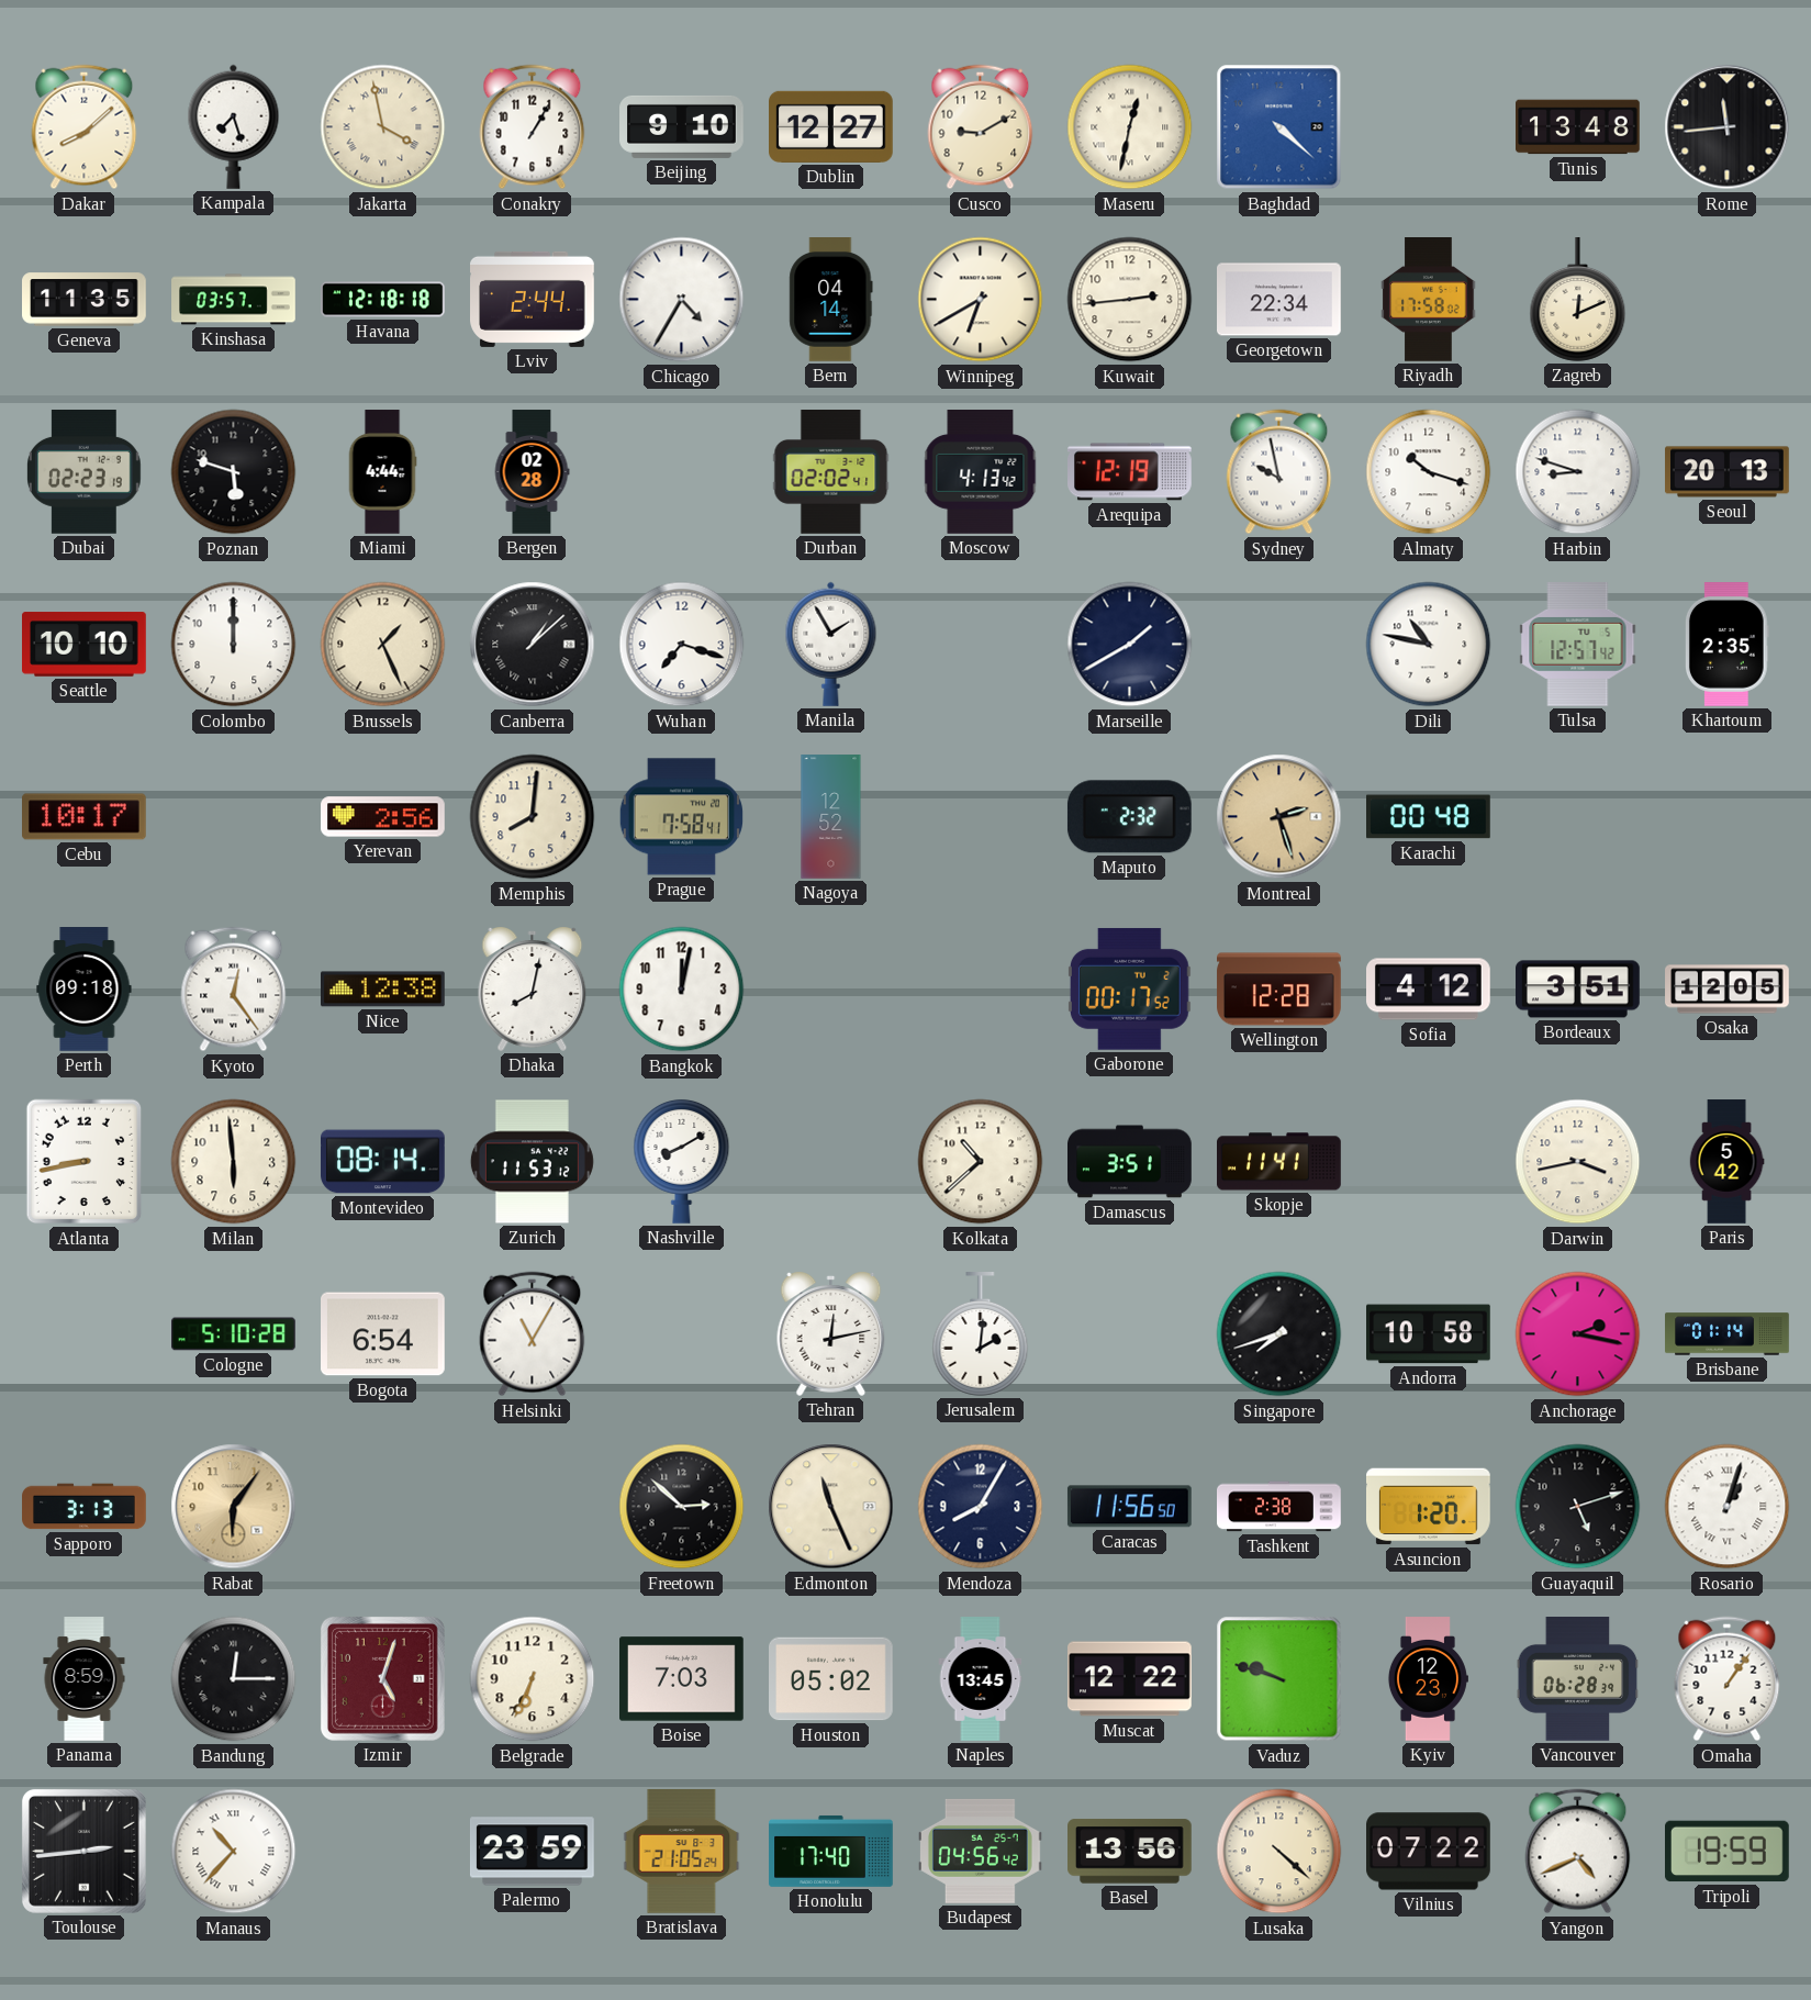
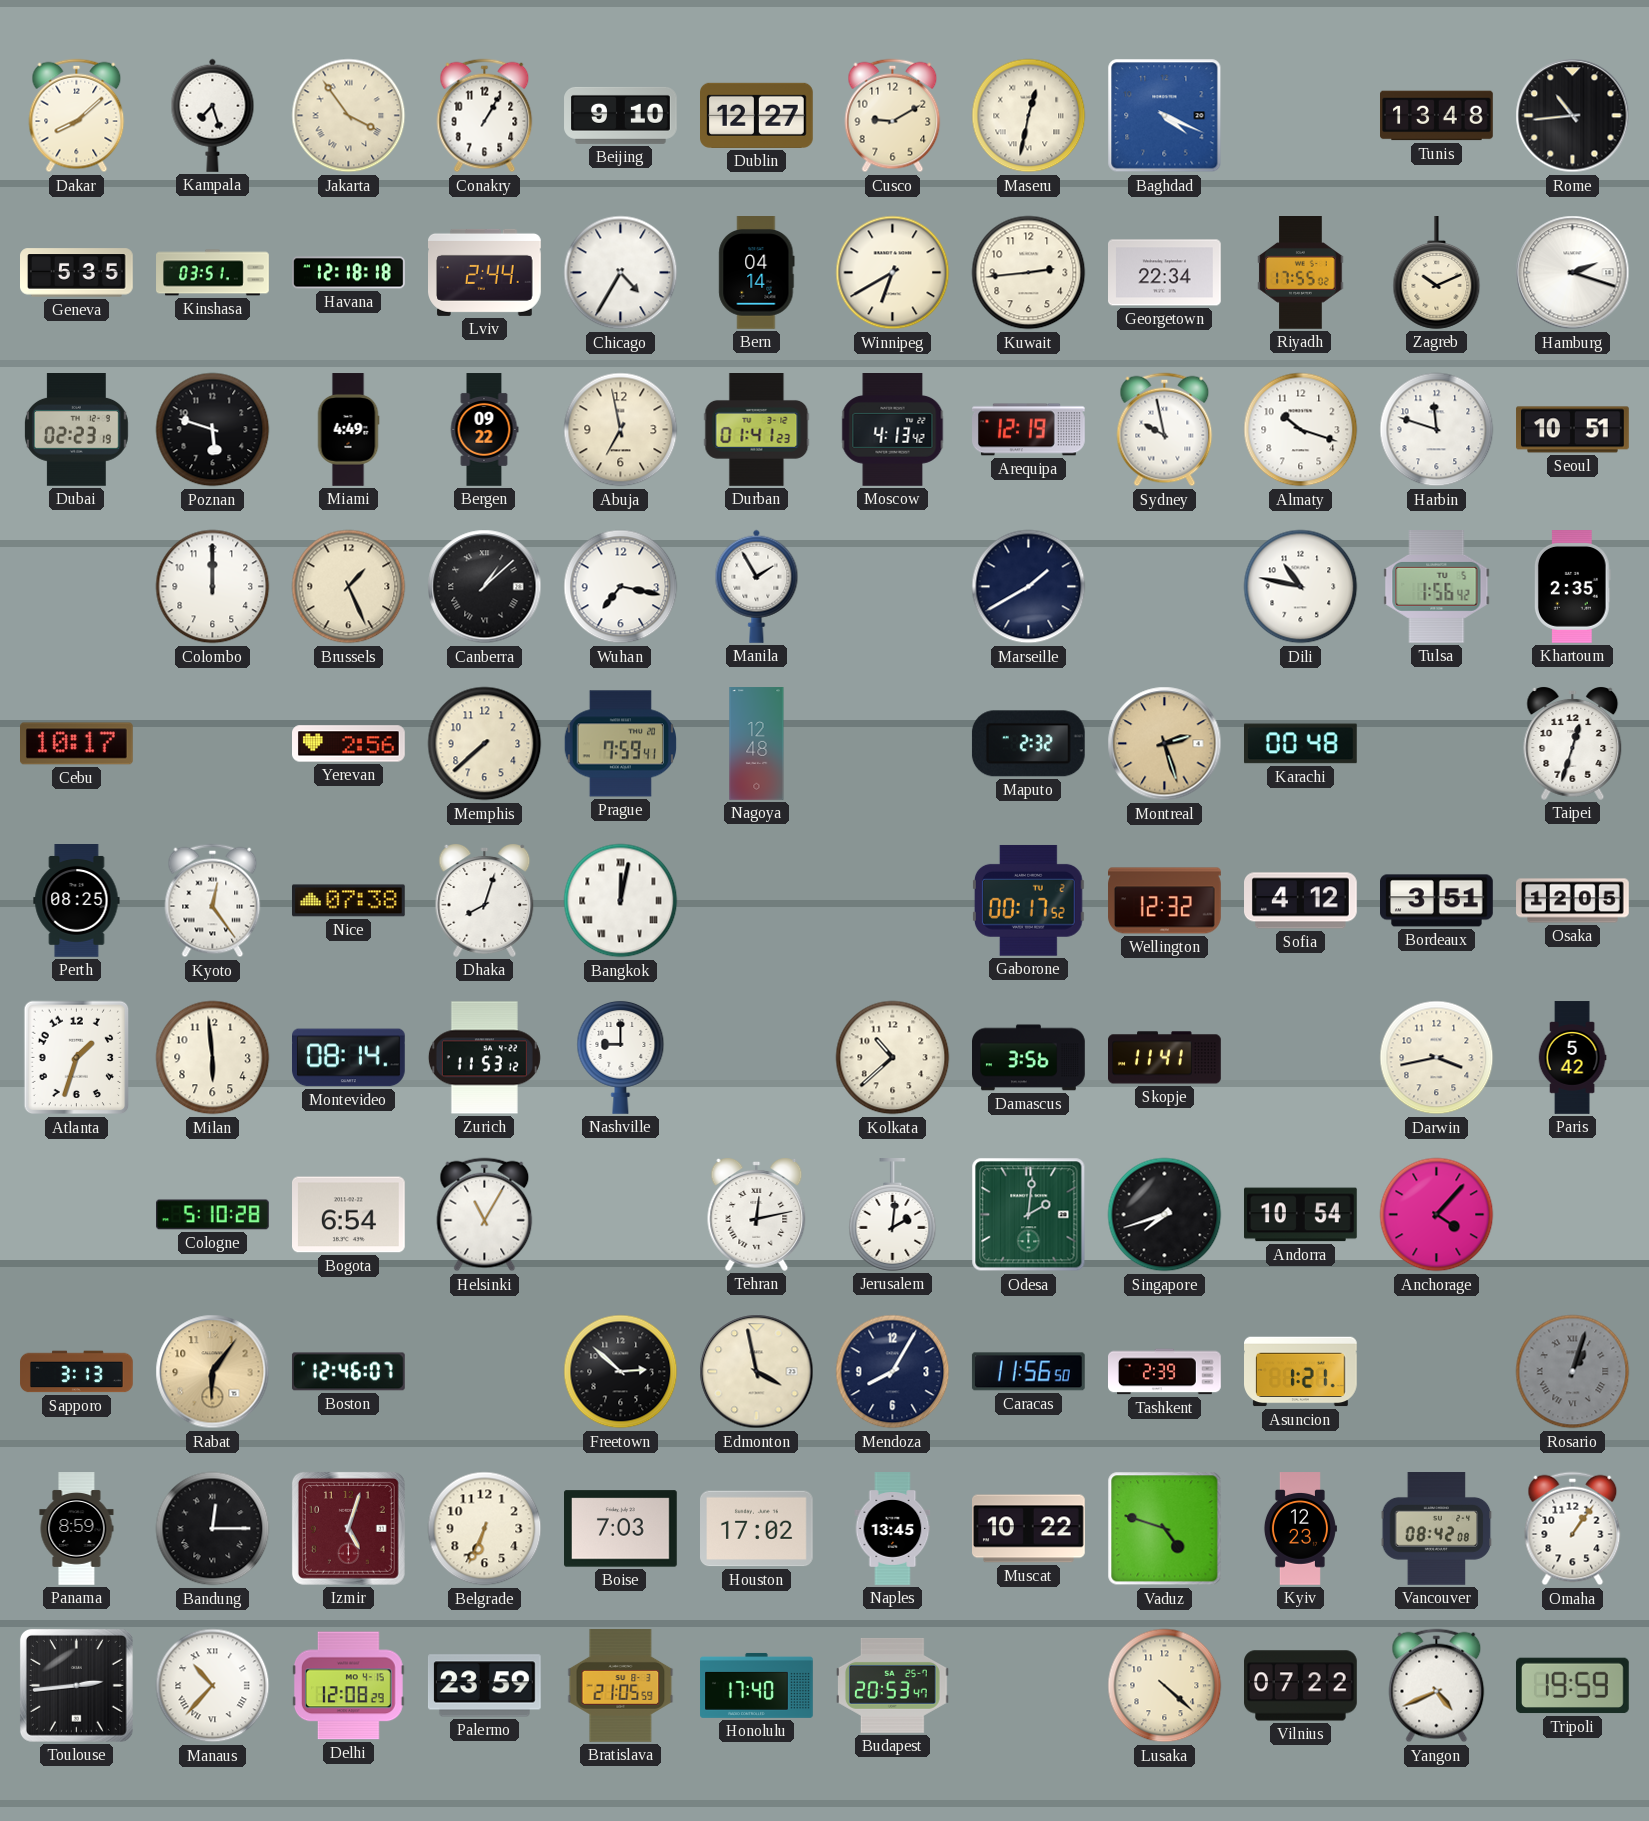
Jakarta: 3:58 -> 3:54
Baghdad: 4:22 -> 4:19
Rome: 11:44 -> 10:44
Geneva: 11:35 -> 5:35
Kinshasa: 03:57 -> 03:51
Riyadh: 17:58 -> 17:55
Zagreb: 12:11 -> 10:11
Hamburg: none -> 2:18
Miami: 4:44 -> 4:49
Bergen: 02:28 -> 09:22
Abuja: none -> 6:58
Durban: 02:02 -> 01:41
Harbin: 8:48 -> 11:48
Seoul: 20:13 -> 10:51
Seattle: 10:10 -> none
Wuhan: 7:18 -> 7:17
Tulsa: 12:57 -> 1:56
Memphis: 8:01 -> 7:38
Prague: 7:58 -> 7:59
Nagoya: 12:52 -> 12:48
Taipei: none -> 12:33
Perth: 09:18 -> 08:25
Nice: 12:38 -> 07:38
Dhaka: 8:02 -> 8:03
Bangkok numerals: Arabic -> Roman
Wellington: 12:28 -> 12:32
Atlanta: 8:43 -> 1:33
Nashville: 8:10 -> 9:00
Damascus: 3:51 -> 3:56
Odesa: none -> 2:01
Andorra: 10:58 -> 10:54
Anchorage: 2:17 -> 4:07
Brisbane: 01:14 -> none
Boston: none -> 12:46
Edmonton: 11:26 -> 3:58
Tashkent: 2:38 -> 2:39
Asuncion: 1:20 -> 1:21
Guayaquil: 5:12 -> none
Rosario dial: white -> grey
Houston: 05:02 -> 17:02
Muscat: 12:22 -> 10:22
Vaduz: 9:48 -> 4:48
Vancouver: 06:28 -> 08:42
Delhi: none -> 12:08
Bratislava: 21:05:24 -> 21:05:59
Budapest: 04:56 -> 20:53
Basel: 13:56 -> none
